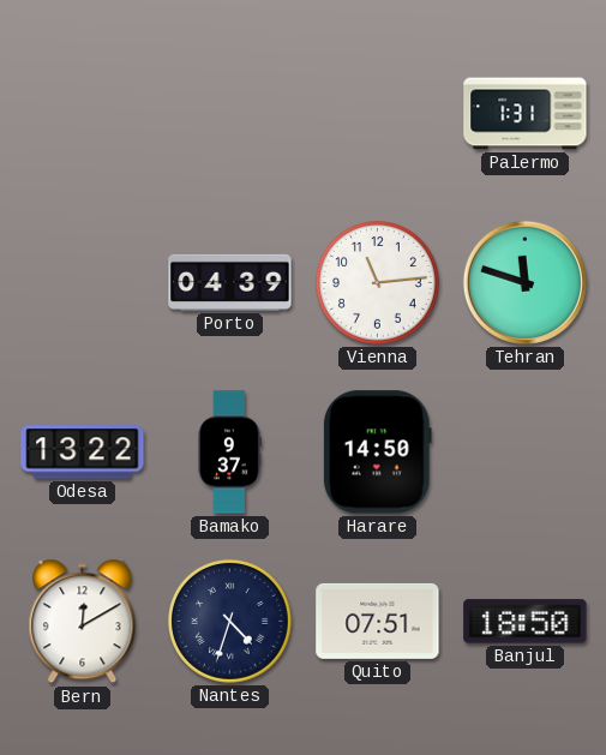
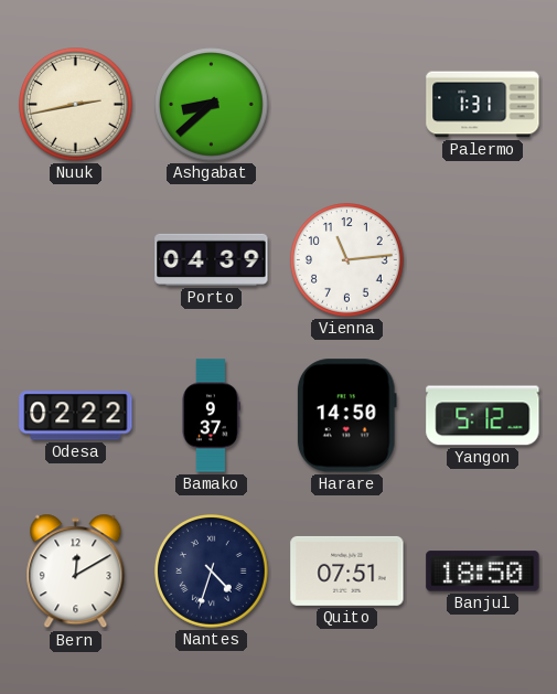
Nuuk: none -> 2:43
Ashgabat: none -> 8:38
Tehran: 11:48 -> none
Odesa: 13:22 -> 02:22
Yangon: none -> 5:12
